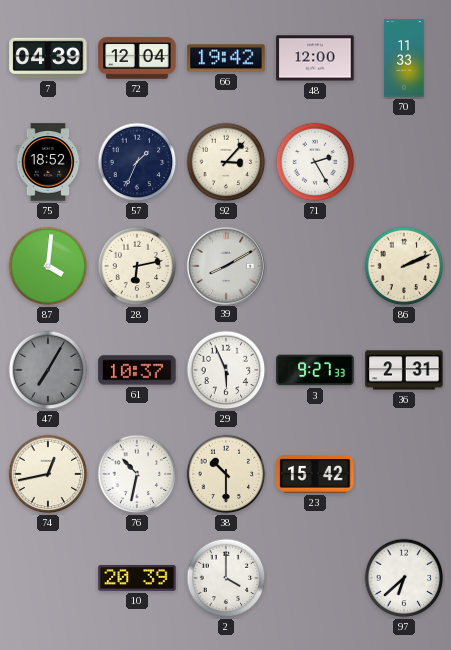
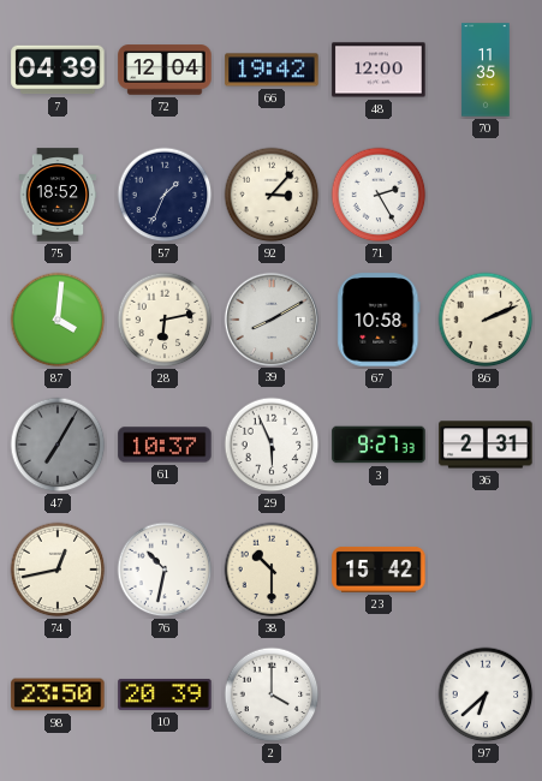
70: 11:33 -> 11:35
67: none -> 10:58
98: none -> 23:50
